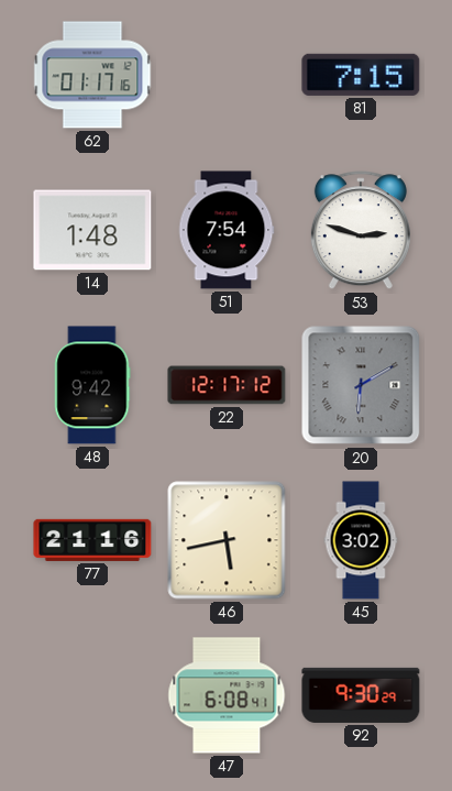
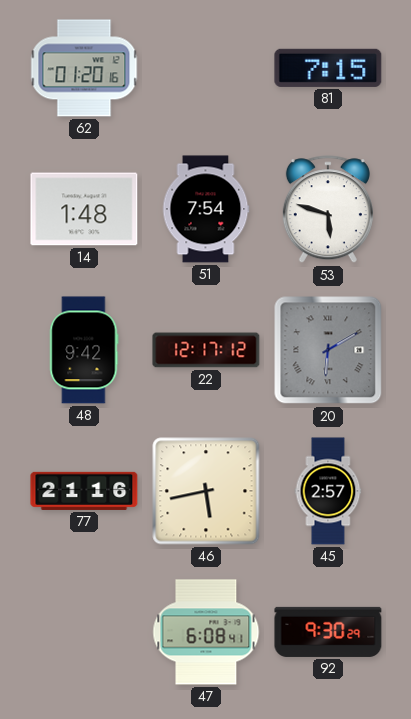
62: 01:17 -> 01:20
53: 2:48 -> 5:48
45: 3:02 -> 2:57
